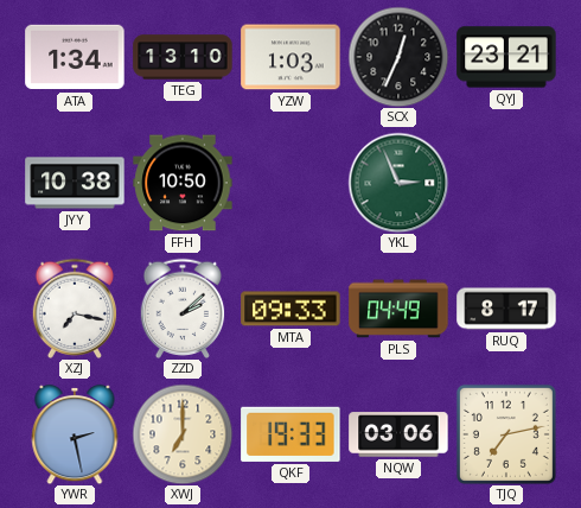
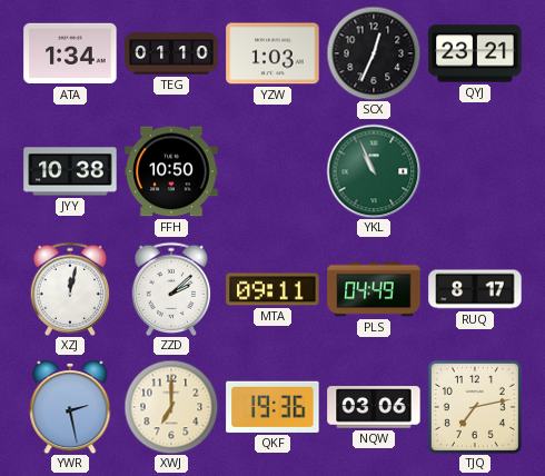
TEG: 13:10 -> 01:10
YKL: 2:56 -> 10:56
XZJ: 7:17 -> 12:02
MTA: 09:33 -> 09:11
QKF: 19:33 -> 19:36
